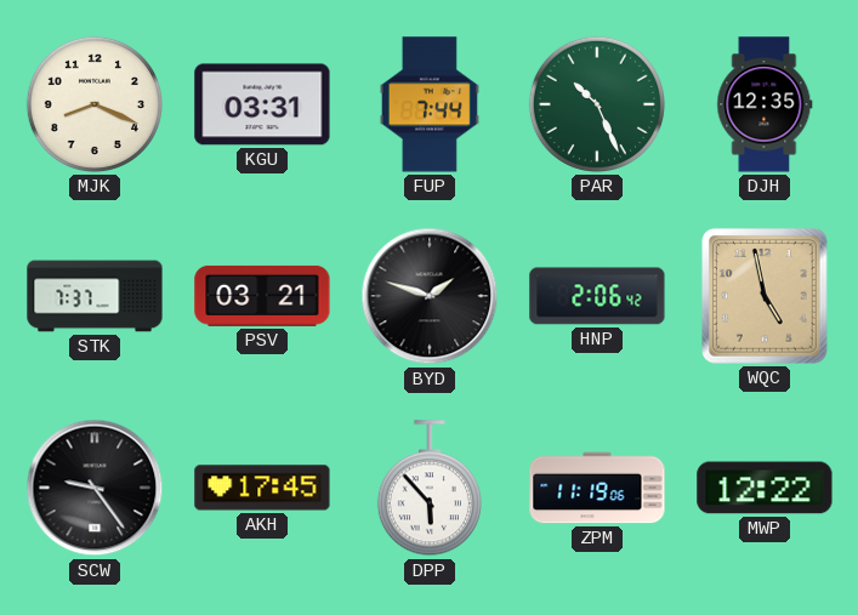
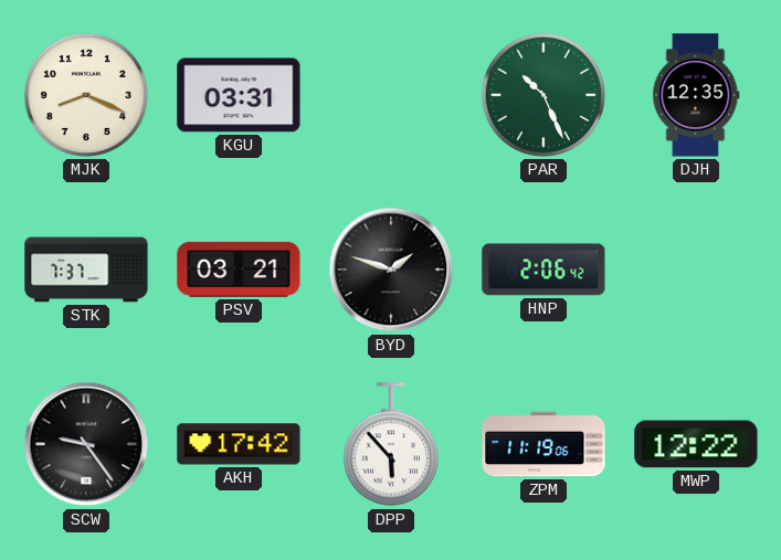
FUP: 7:44 -> none
WQC: 4:58 -> none
AKH: 17:45 -> 17:42
